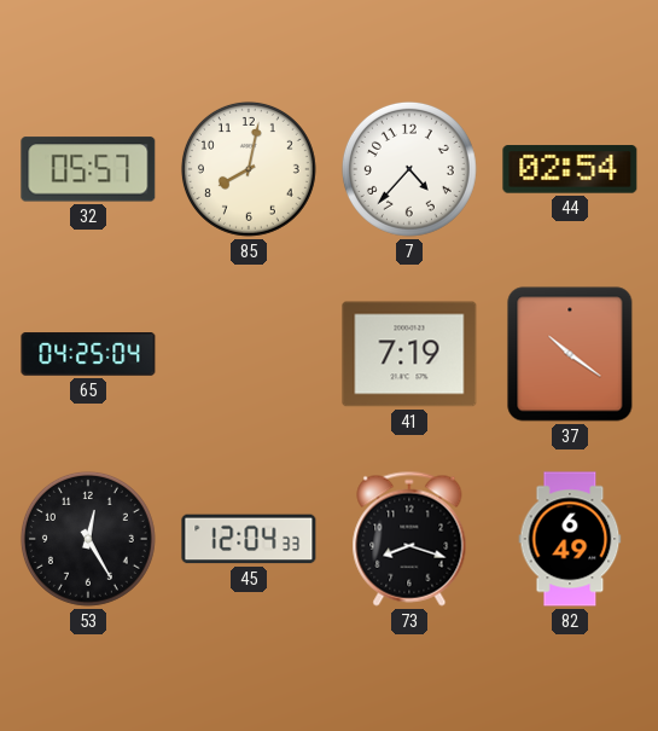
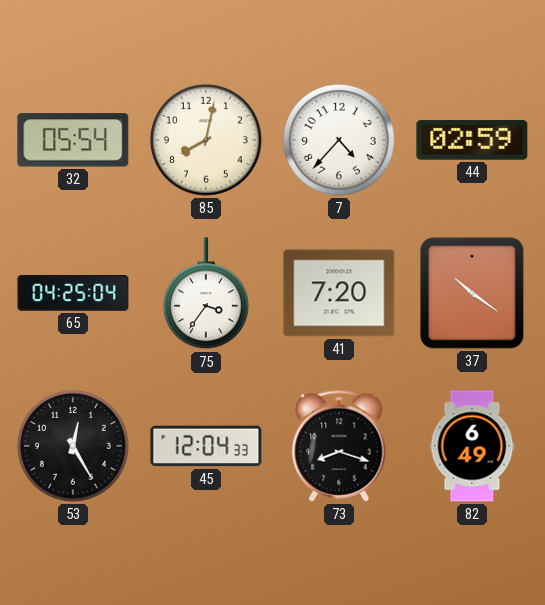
32: 05:57 -> 05:54
44: 02:54 -> 02:59
75: none -> 3:36
41: 7:19 -> 7:20
